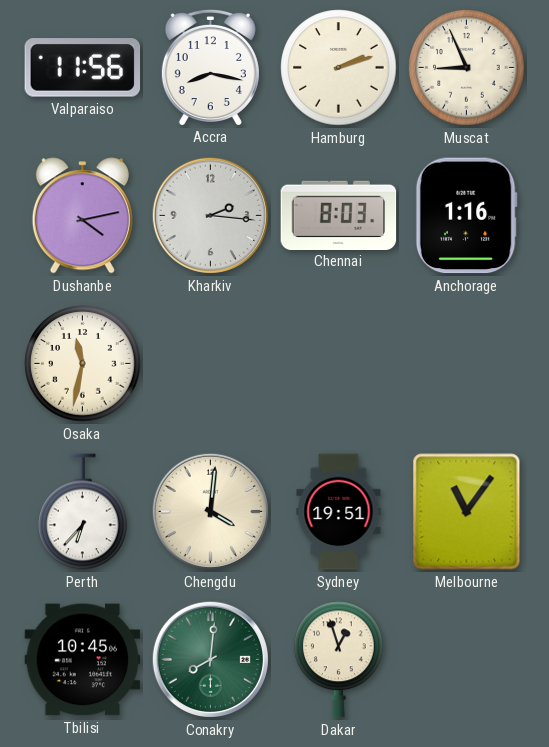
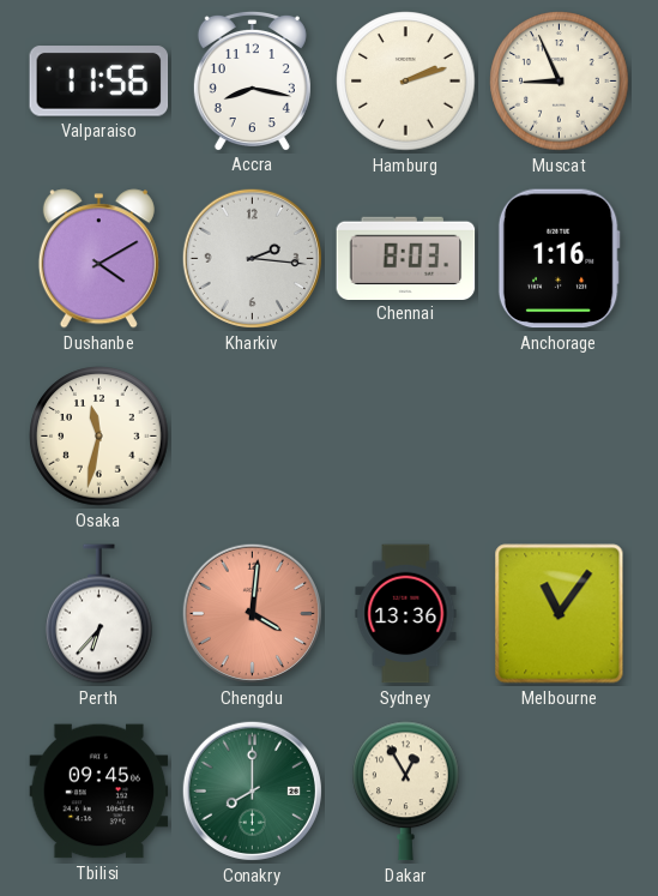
Dushanbe: 4:13 -> 4:10
Chengdu dial: cream -> salmon
Sydney: 19:51 -> 13:36
Tbilisi: 10:45 -> 09:45
Conakry: 8:01 -> 8:00
Dakar: 12:57 -> 12:55
